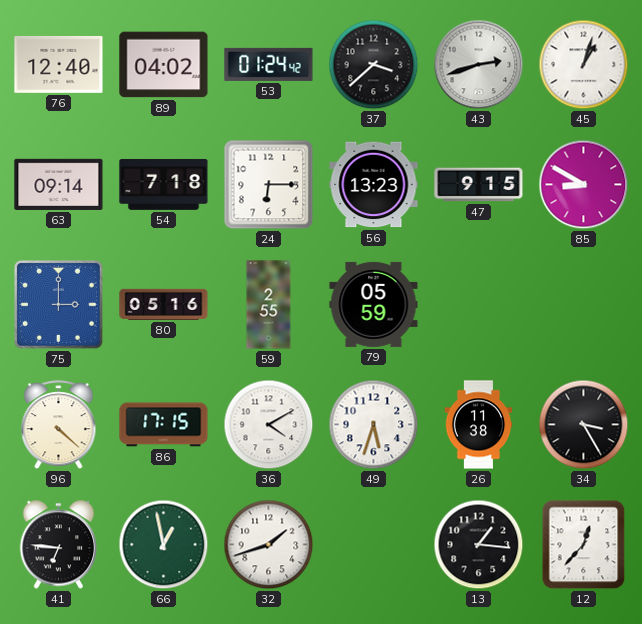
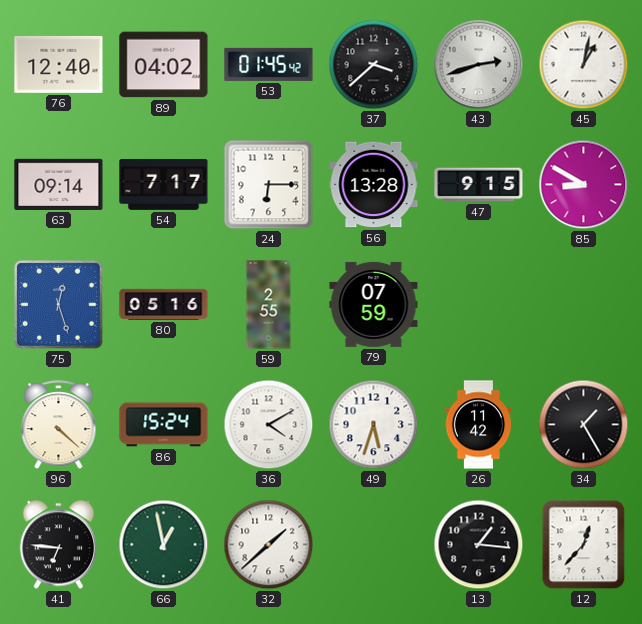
53: 01:24 -> 01:45
45: 1:03 -> 1:02
54: 7:18 -> 7:17
56: 13:23 -> 13:28
75: 3:00 -> 12:27
79: 05:59 -> 07:59
86: 17:15 -> 15:24
26: 11:38 -> 11:42
34: 3:25 -> 1:25
32: 1:42 -> 1:38
